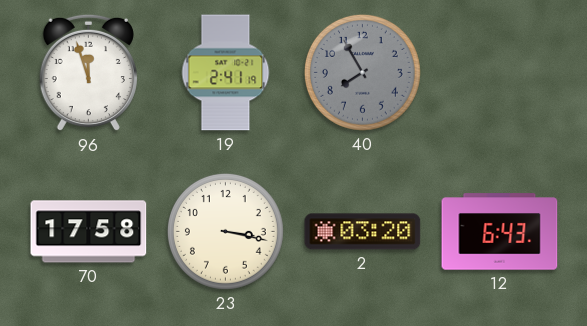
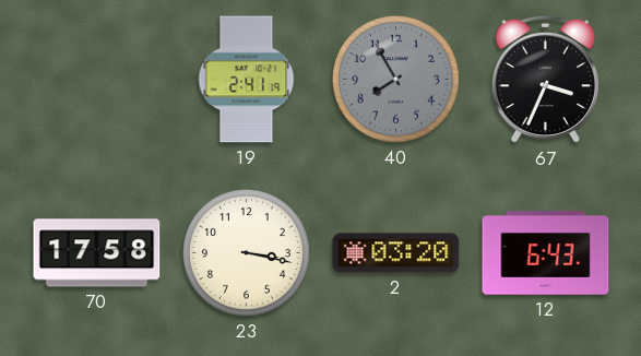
96: 11:57 -> none
67: none -> 3:34
